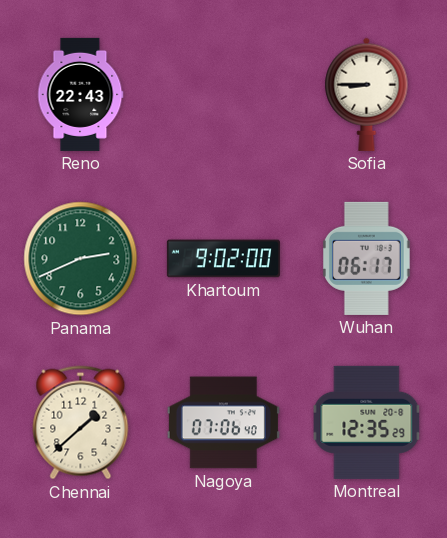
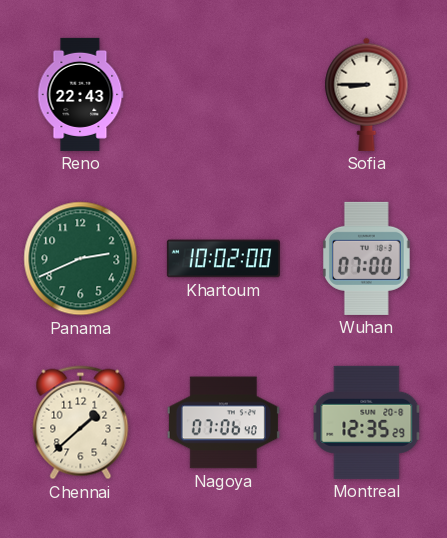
Khartoum: 9:02 -> 10:02
Wuhan: 06:17 -> 07:00
